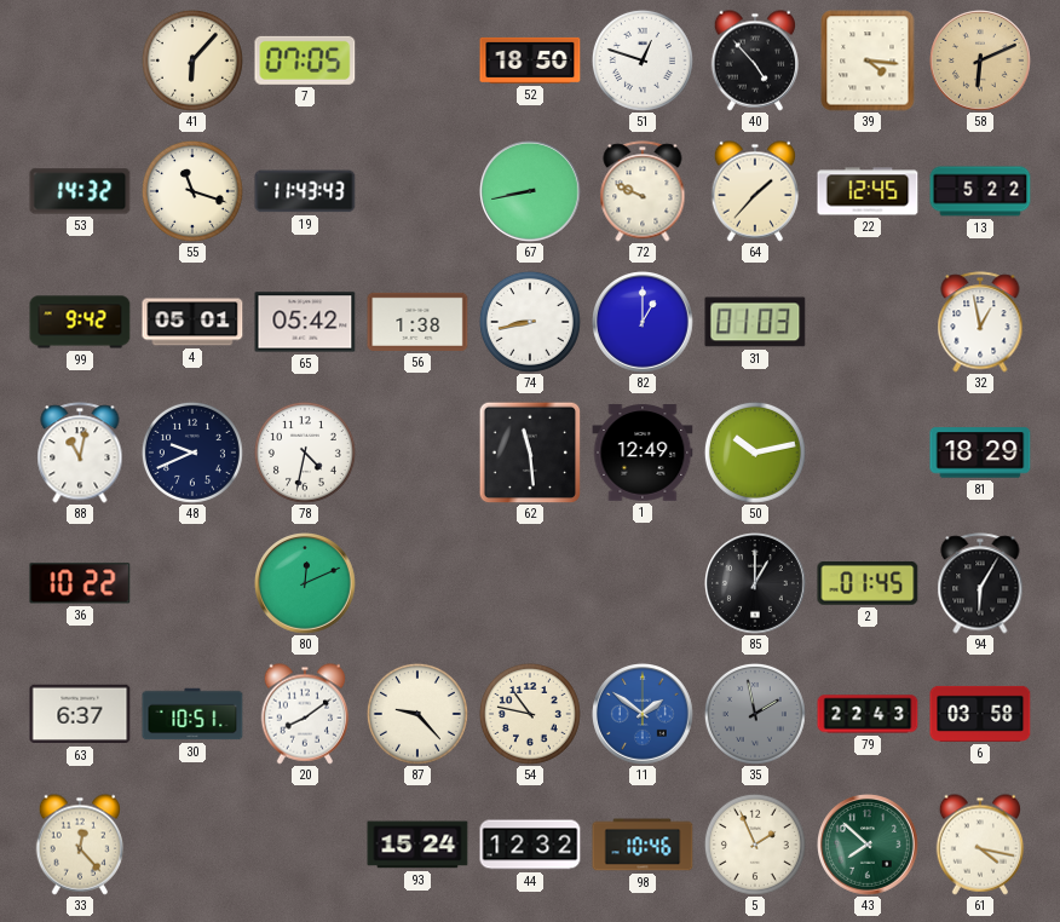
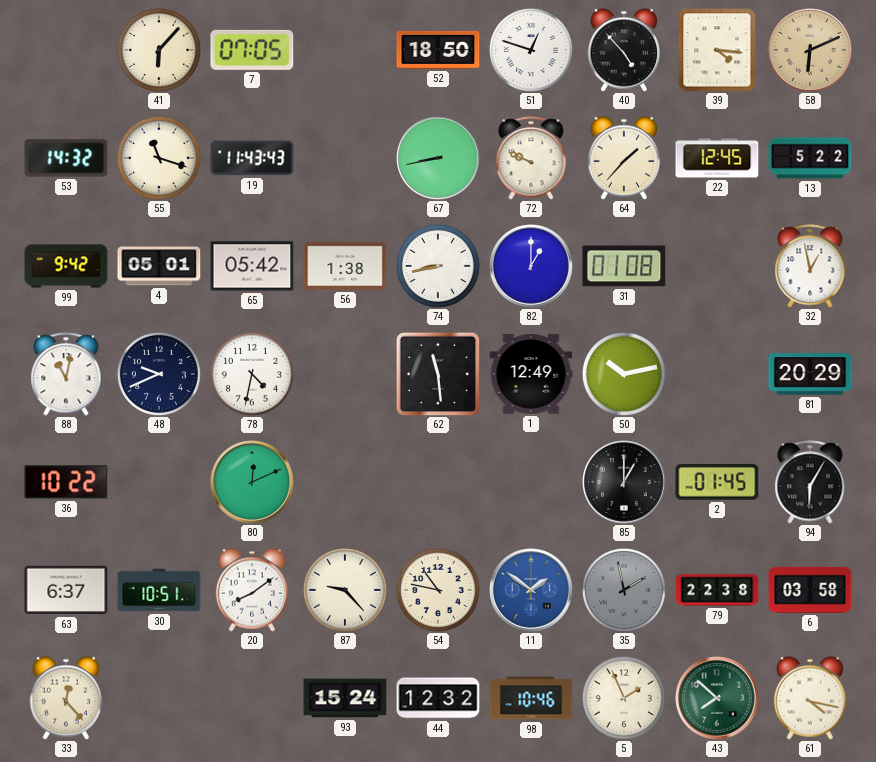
31: 01:03 -> 01:08
81: 18:29 -> 20:29
79: 22:43 -> 22:38
